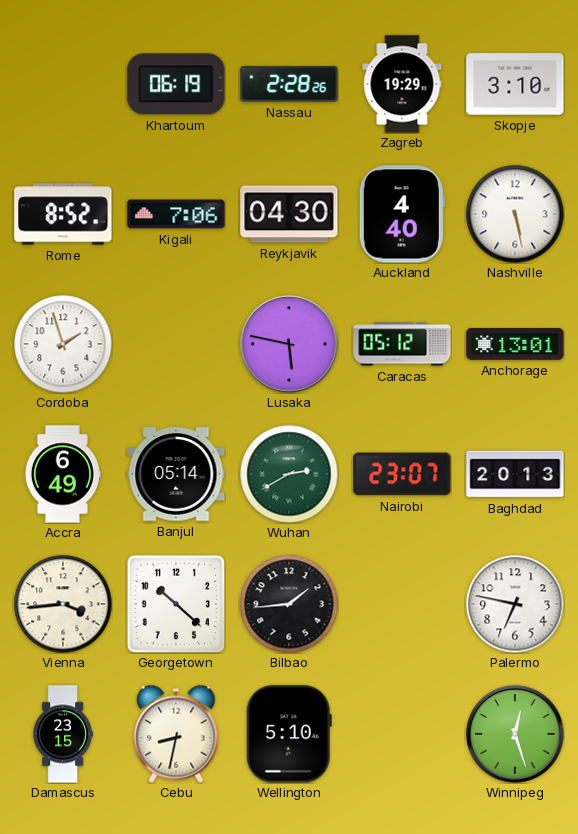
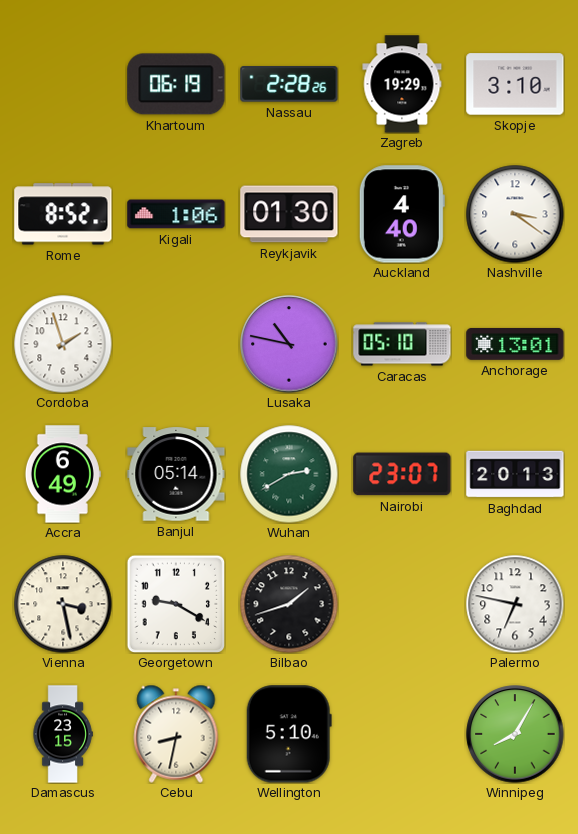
Kigali: 7:06 -> 1:06
Reykjavik: 04:30 -> 01:30
Nashville: 5:28 -> 3:21
Lusaka: 5:47 -> 10:47
Caracas: 05:12 -> 05:10
Vienna: 3:44 -> 3:28
Georgetown: 10:22 -> 9:20
Bilbao: 1:44 -> 1:42
Winnipeg: 12:27 -> 8:05
